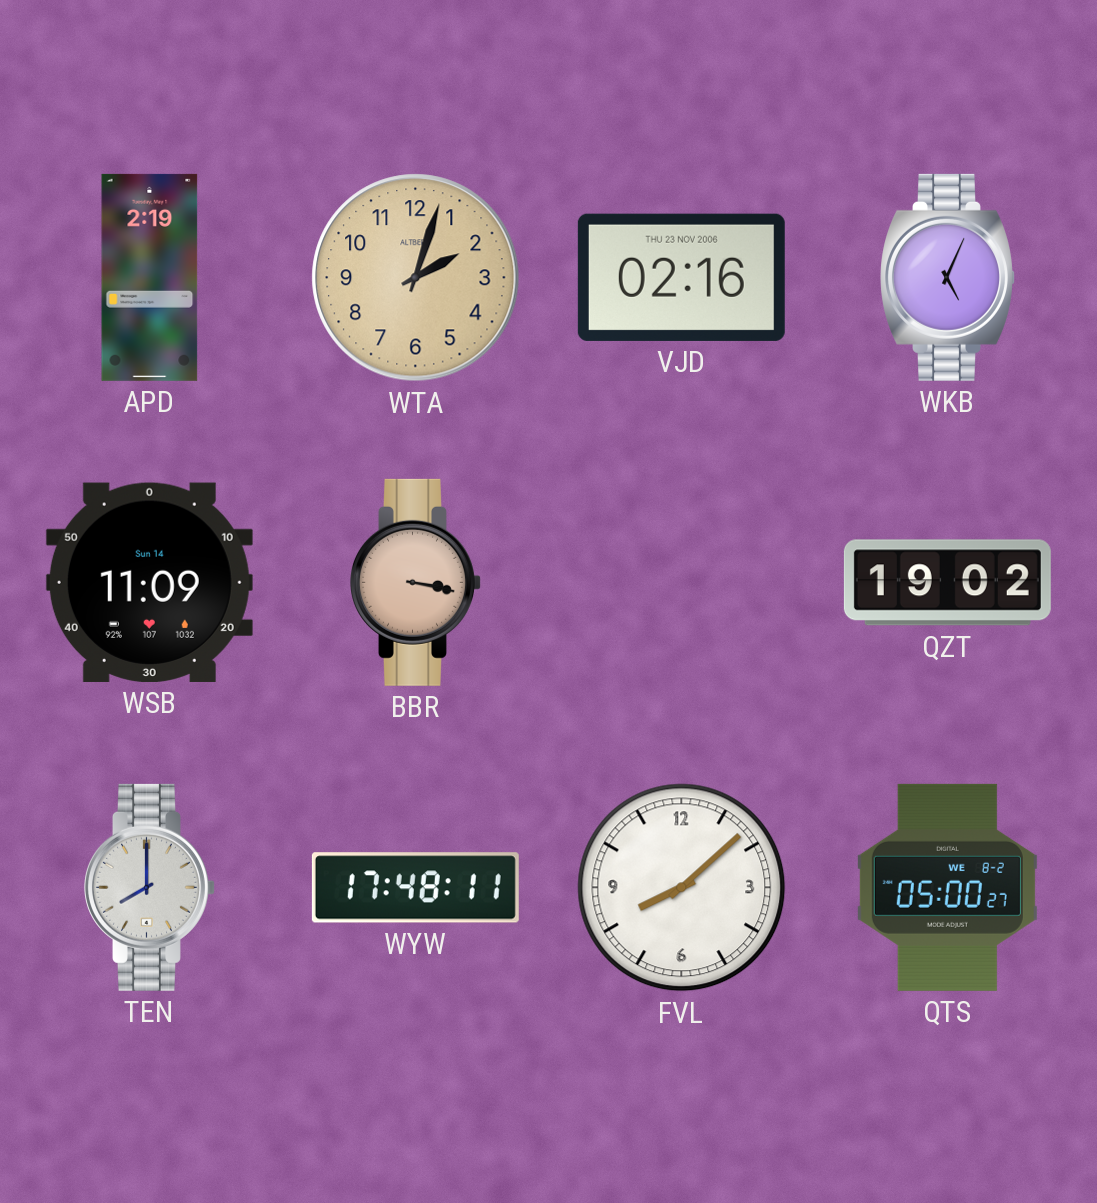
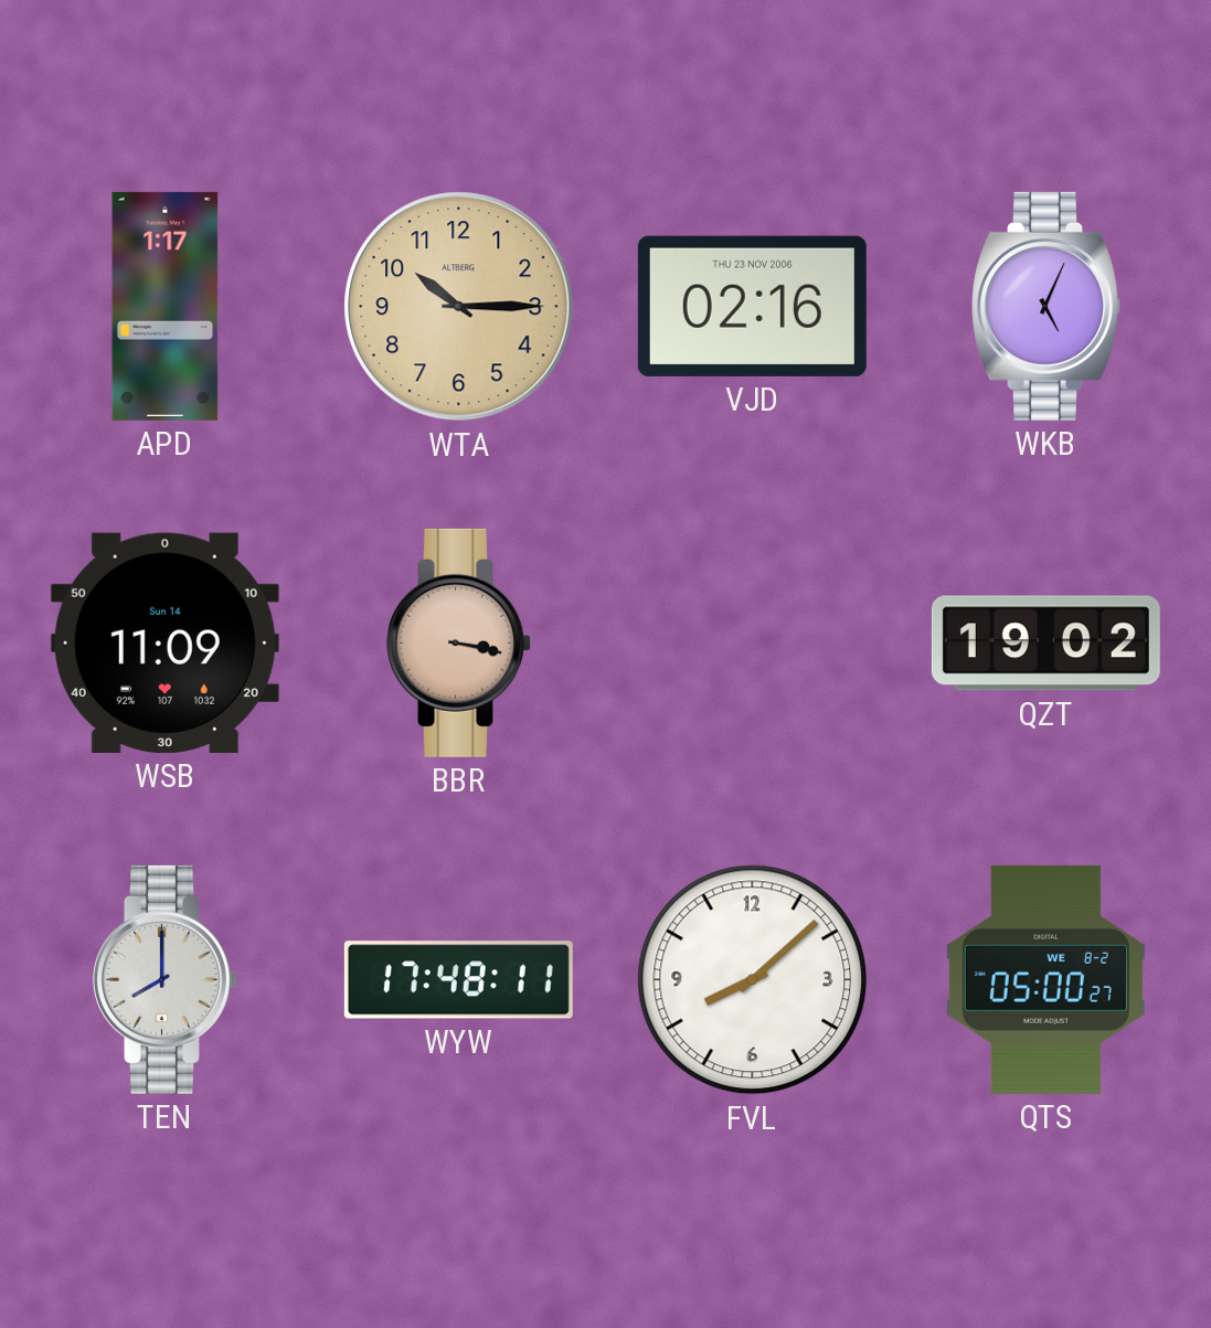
APD: 2:19 -> 1:17
WTA: 2:03 -> 10:15
